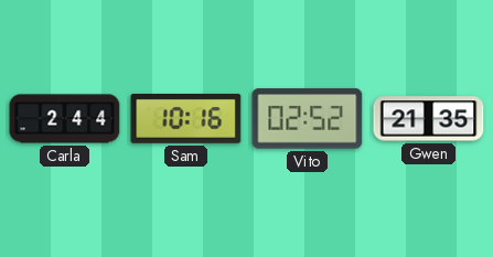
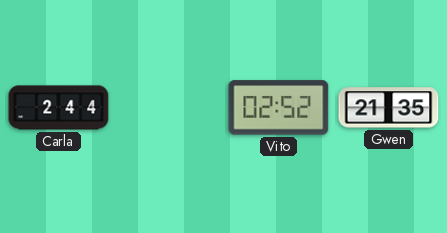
Sam: 10:16 -> none
